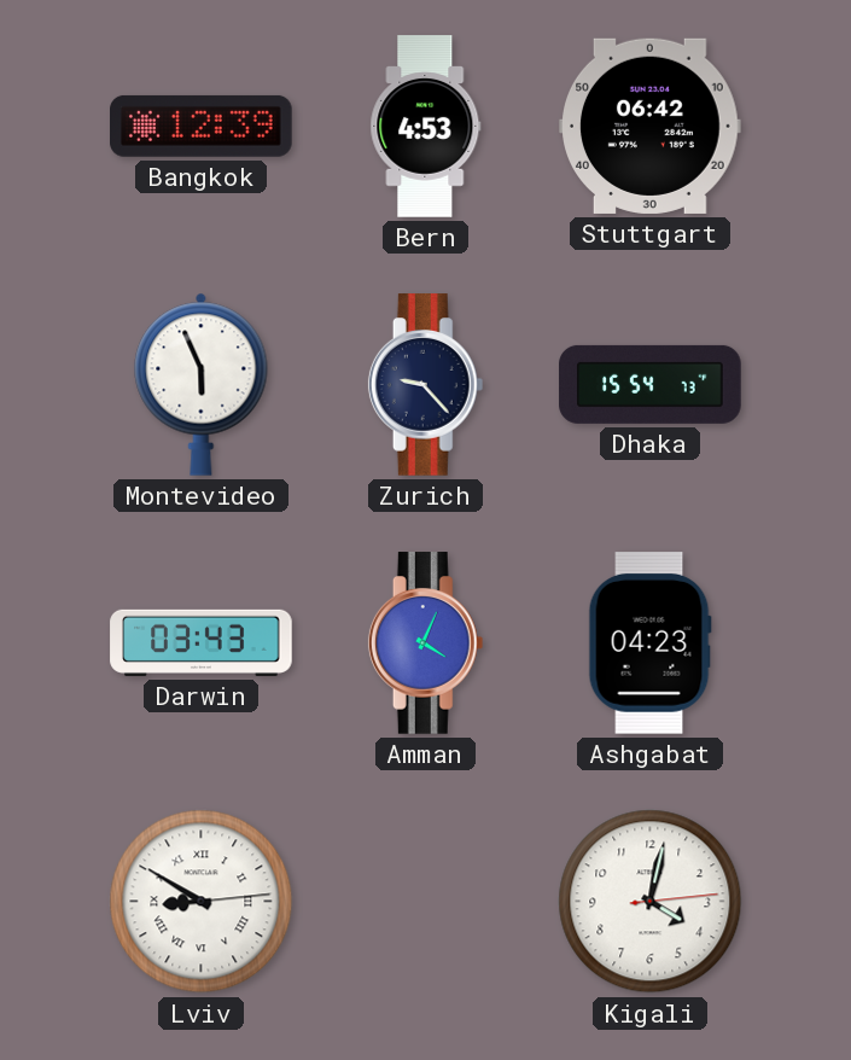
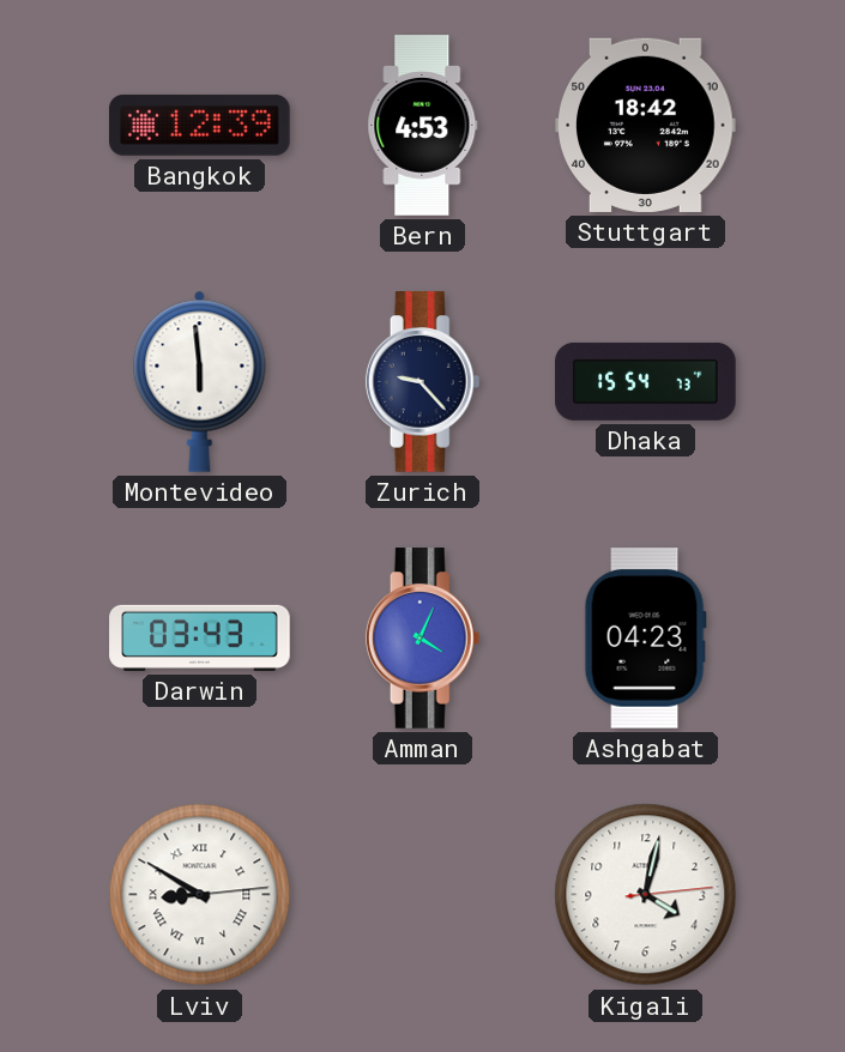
Stuttgart: 06:42 -> 18:42
Montevideo: 5:56 -> 5:59
